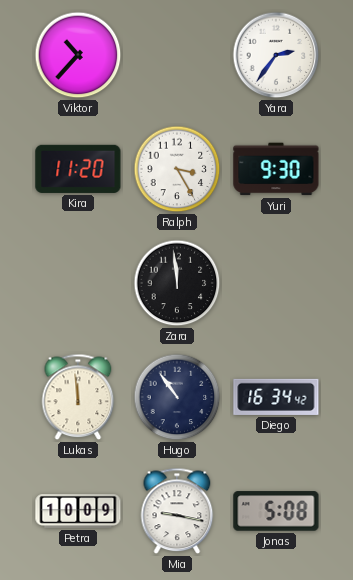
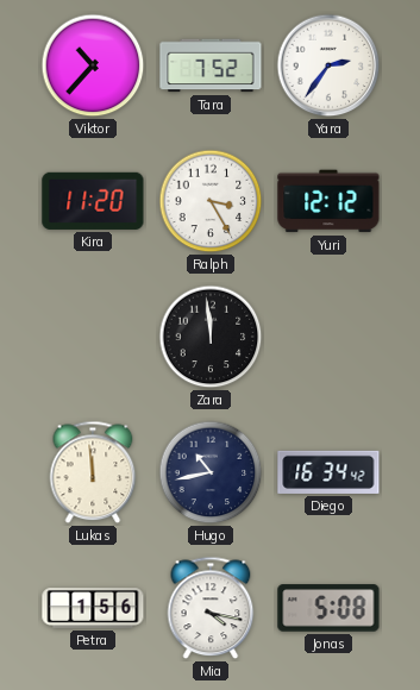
Tara: none -> 7:52
Yuri: 9:30 -> 12:12
Hugo: 10:54 -> 10:43
Petra: 10:09 -> 1:56
Mia: 9:17 -> 4:17
